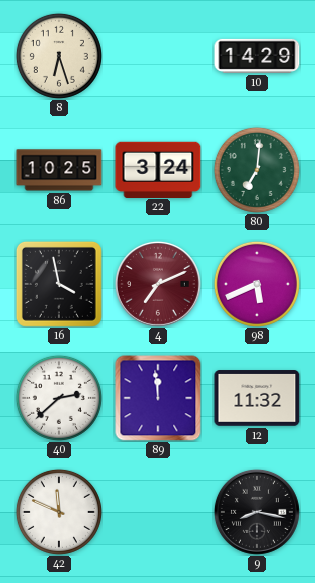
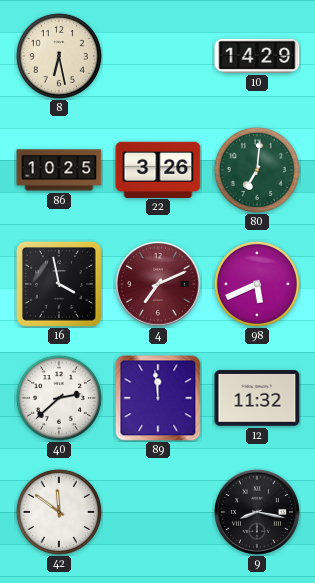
8: 6:27 -> 6:28
22: 3:24 -> 3:26
42: 11:49 -> 11:51
